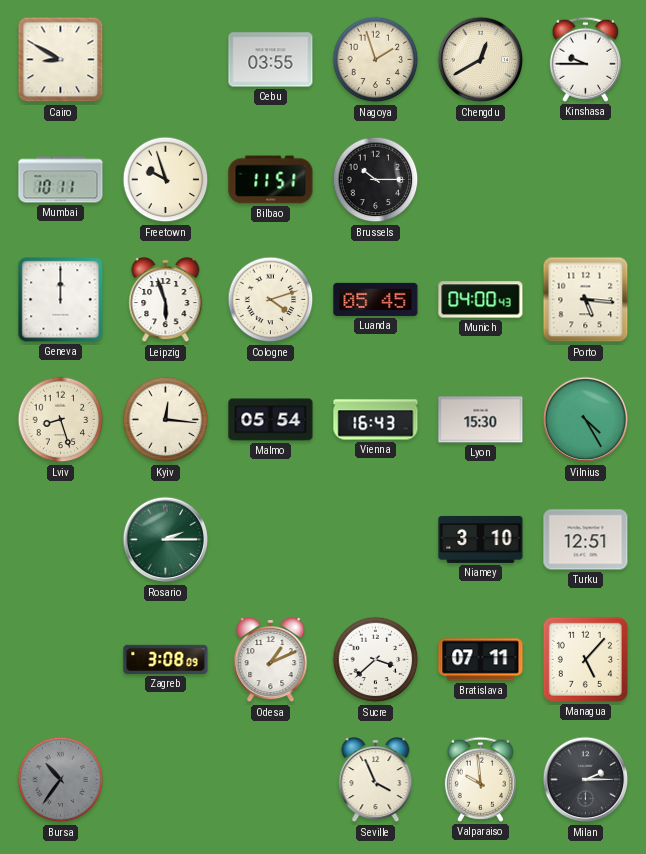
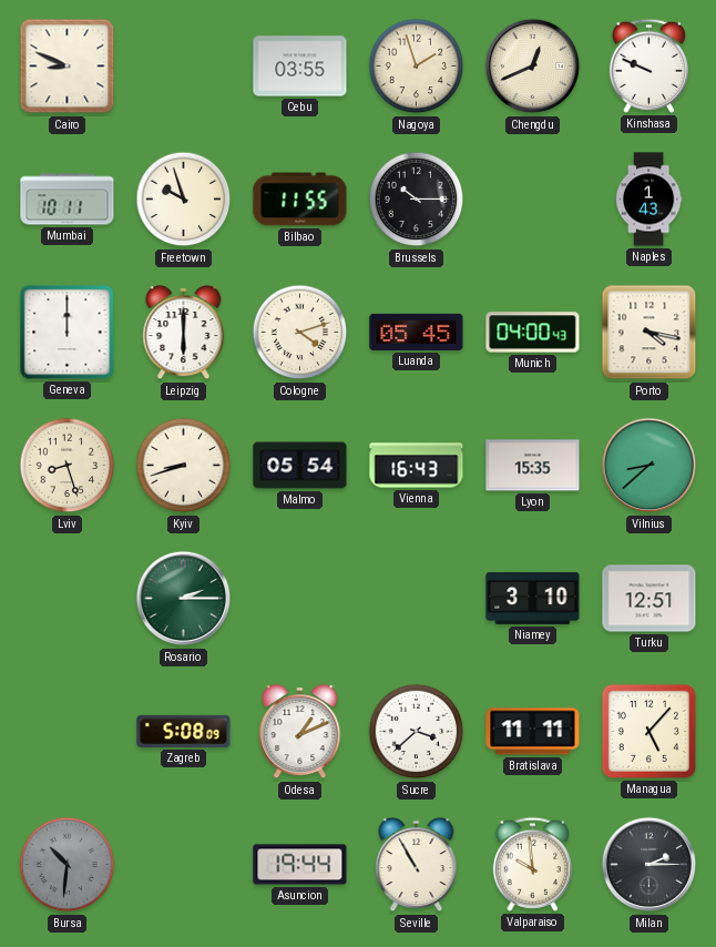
Cairo: 8:50 -> 8:49
Chengdu: 12:40 -> 12:41
Kinshasa: 9:45 -> 9:49
Bilbao: 11:51 -> 11:55
Naples: none -> 1:43
Leipzig: 5:57 -> 6:00
Porto: 5:16 -> 4:17
Kyiv: 12:16 -> 8:42
Lyon: 15:30 -> 15:35
Vilnius: 4:25 -> 8:38
Zagreb: 3:08 -> 5:08
Bratislava: 07:11 -> 11:11
Bursa: 10:36 -> 10:31
Asuncion: none -> 19:44
Seville: 3:56 -> 10:55
